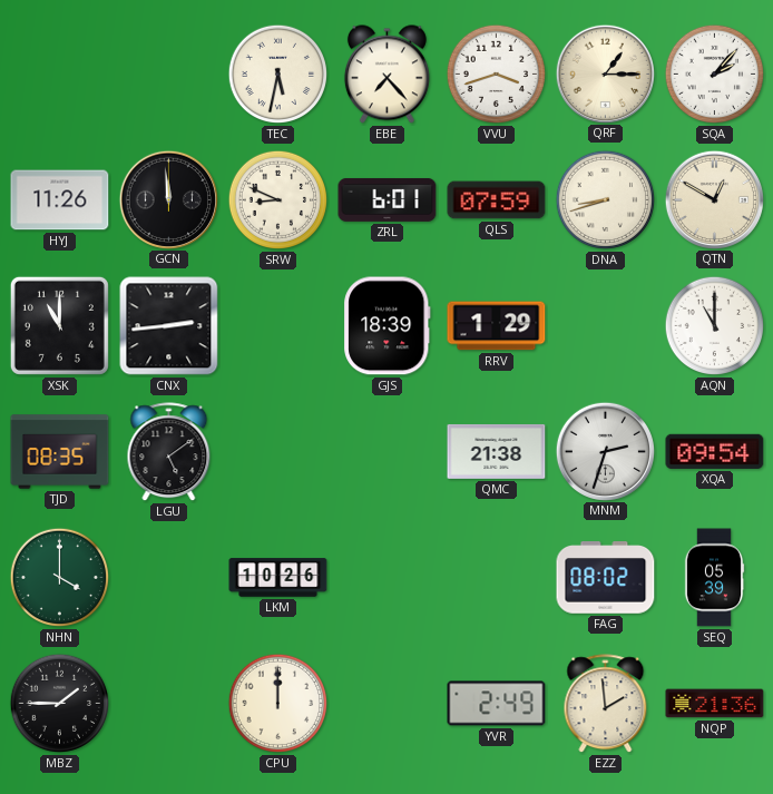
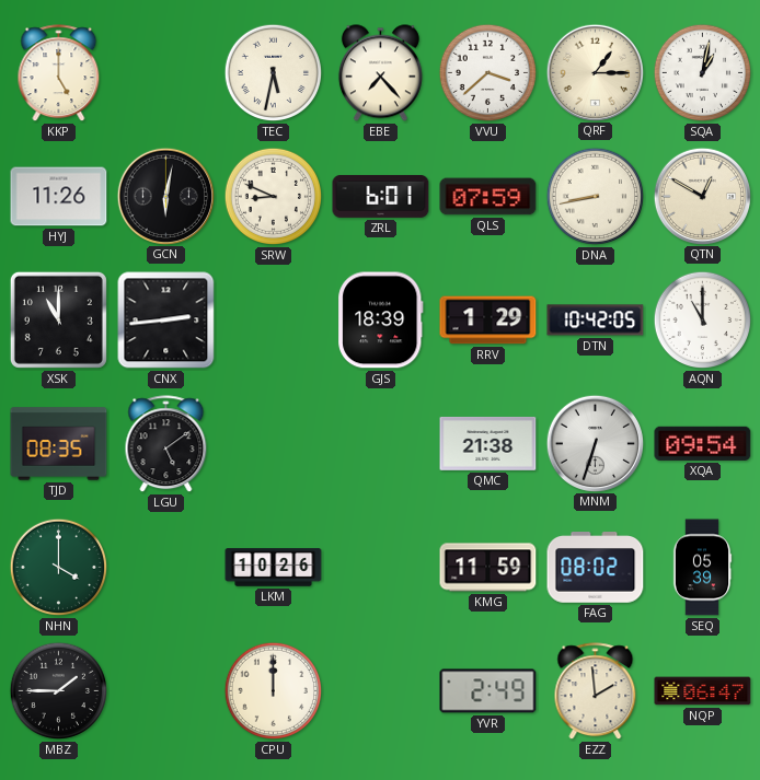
KKP: none -> 5:00
VVU: 3:42 -> 3:38
SQA: 2:07 -> 1:02
GCN: 11:59 -> 6:02
DNA: 8:42 -> 8:43
DTN: none -> 10:42
MNM: 2:33 -> 6:33
KMG: none -> 11:59
NQP: 21:36 -> 06:47
